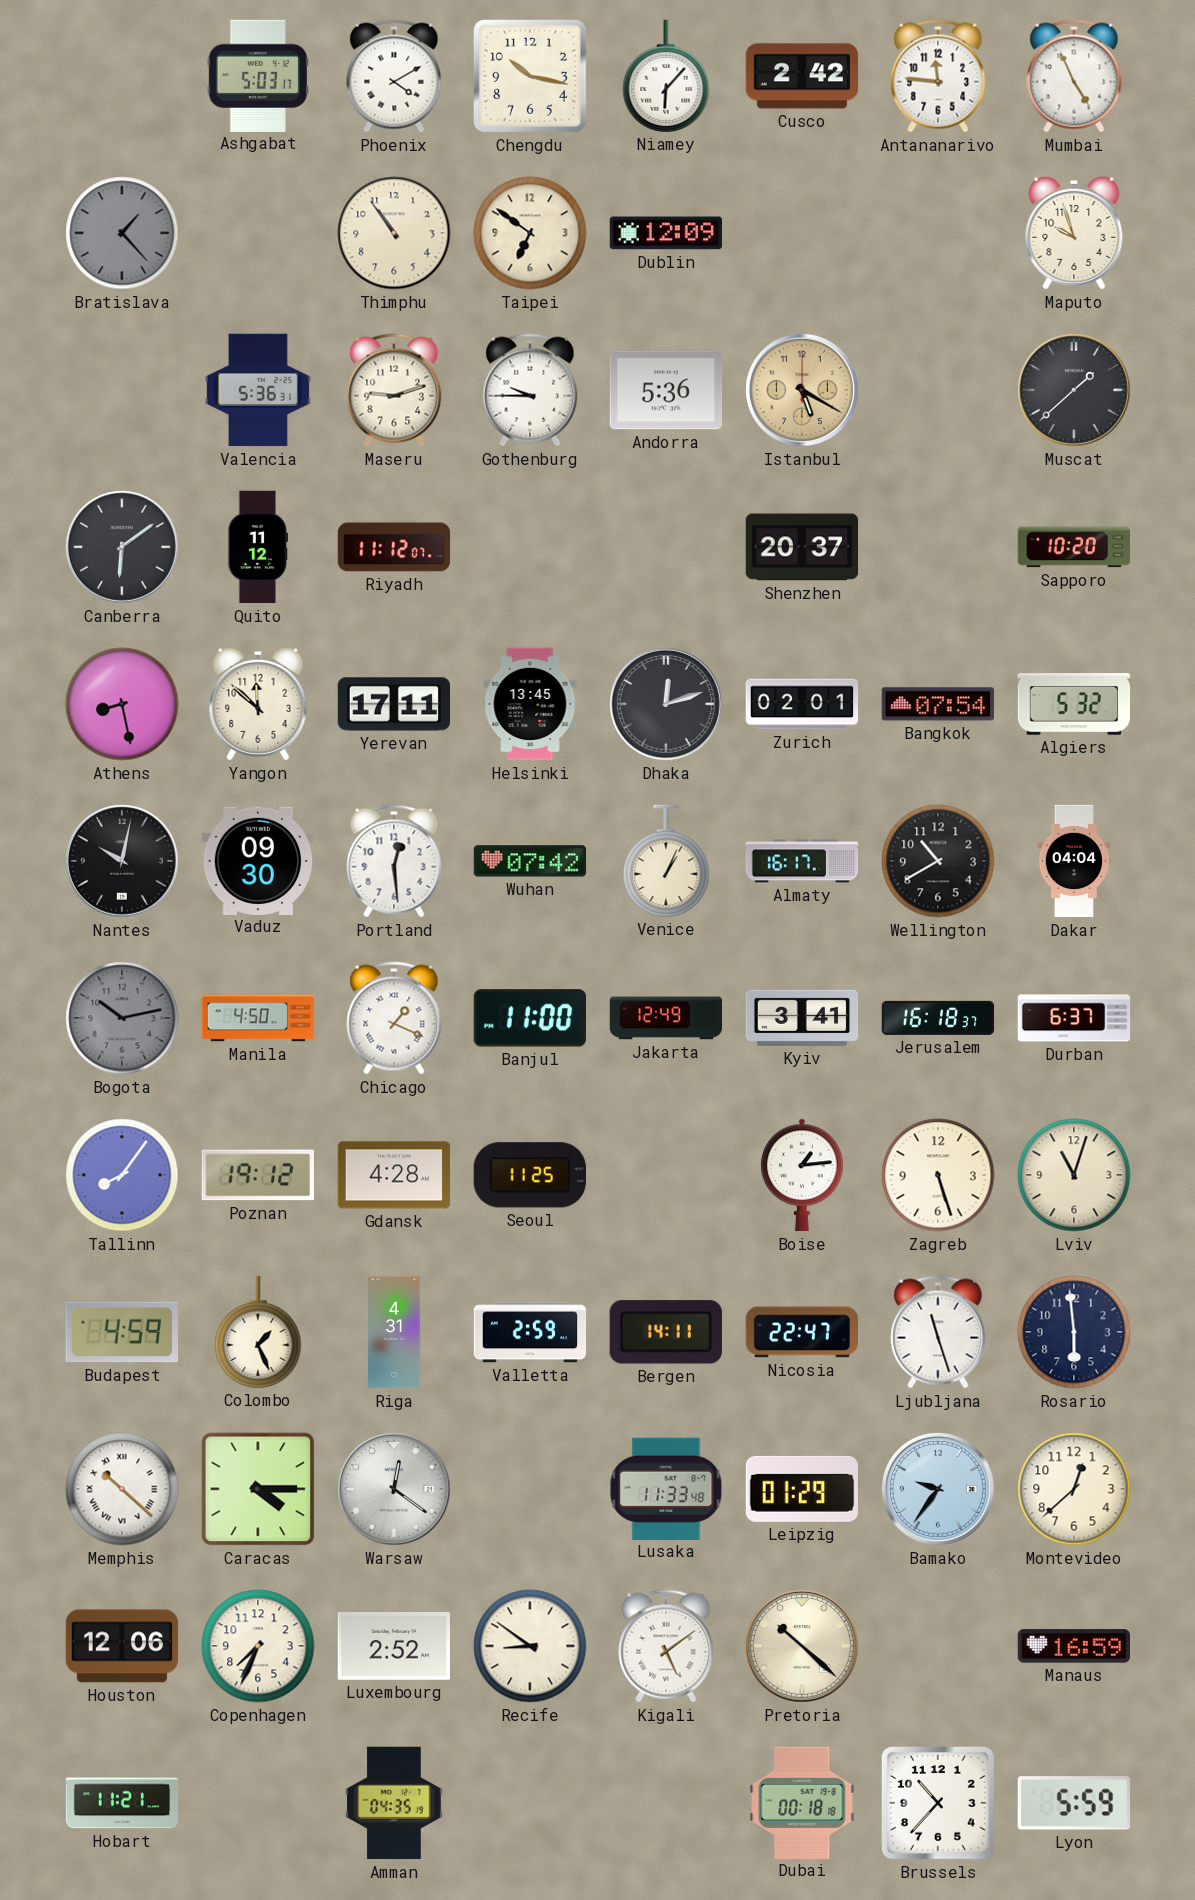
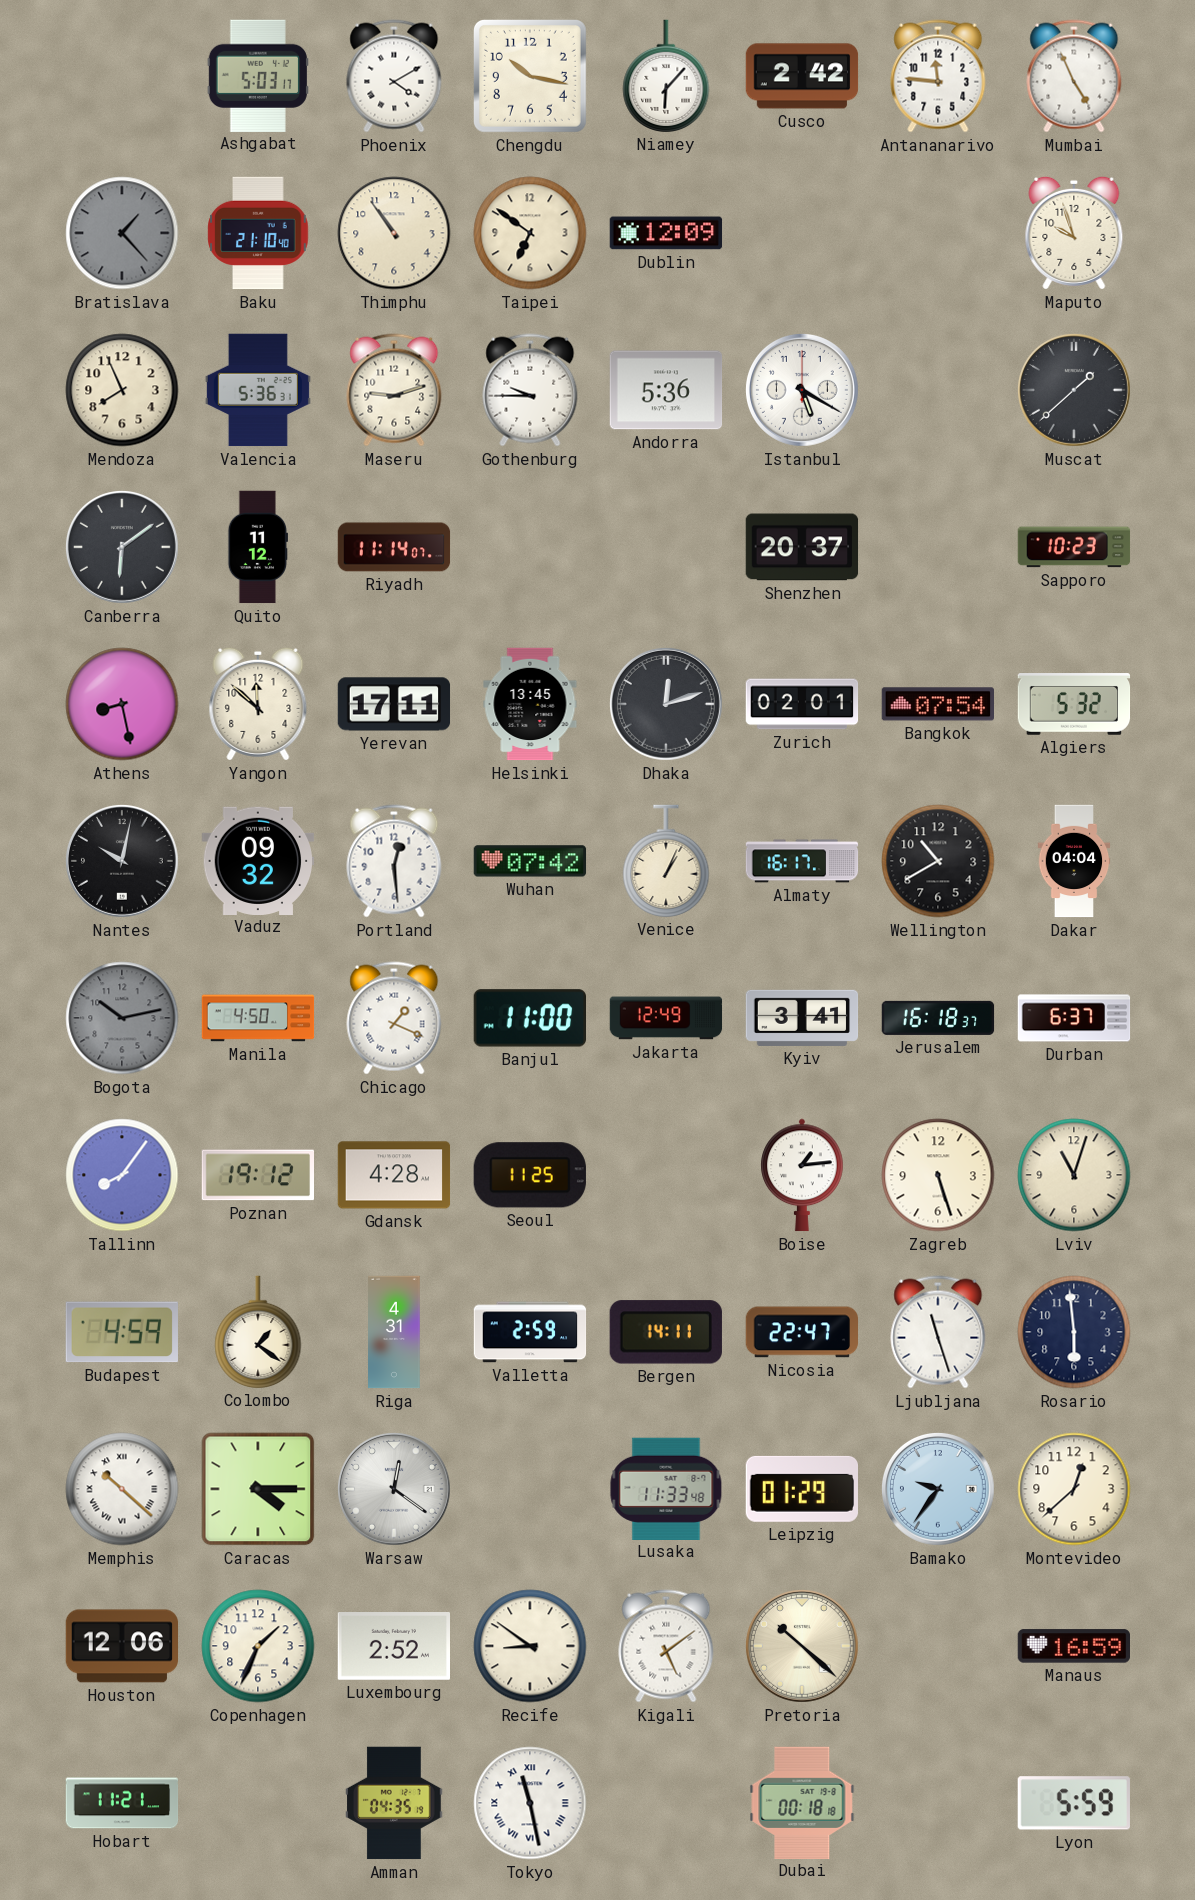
Baku: none -> 21:10
Mendoza: none -> 7:56
Istanbul dial: champagne -> white
Riyadh: 11:12 -> 11:14
Sapporo: 10:20 -> 10:23
Vaduz: 09:30 -> 09:32
Colombo: 1:26 -> 1:21
Copenhagen: 7:34 -> 1:34
Tokyo: none -> 11:28
Brussels: 10:37 -> none
